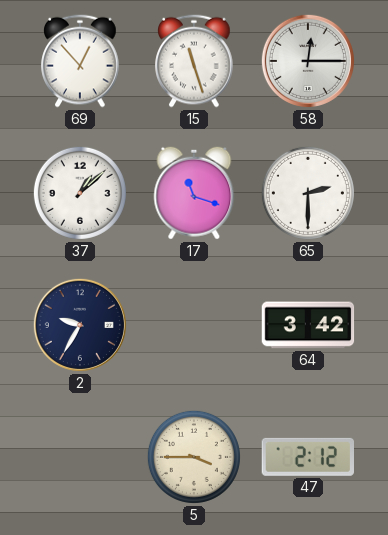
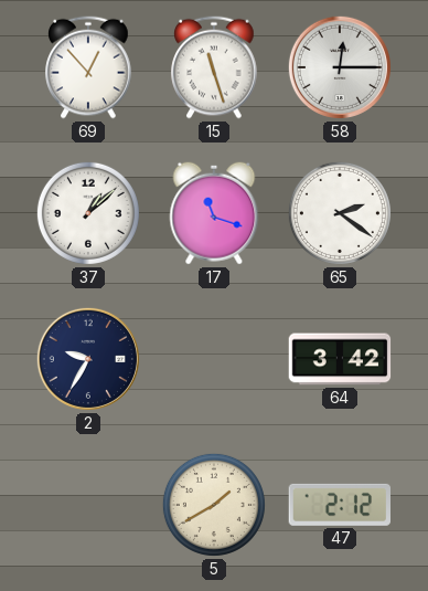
65: 2:30 -> 2:21
5: 3:45 -> 1:40
